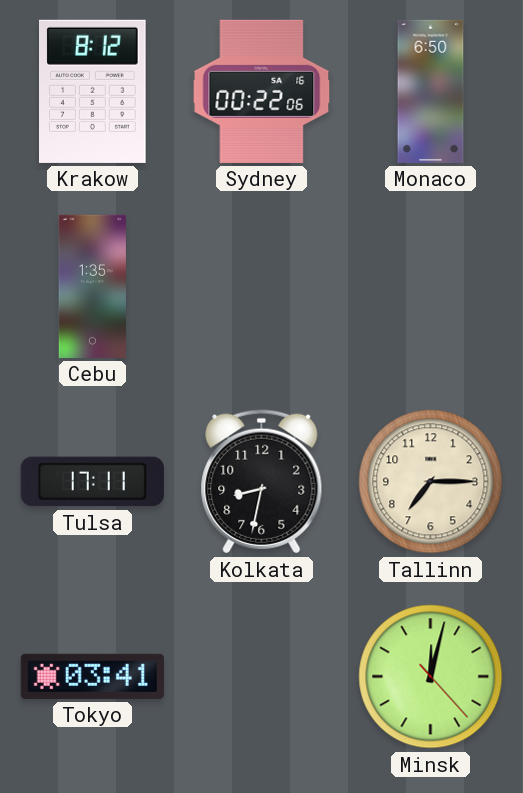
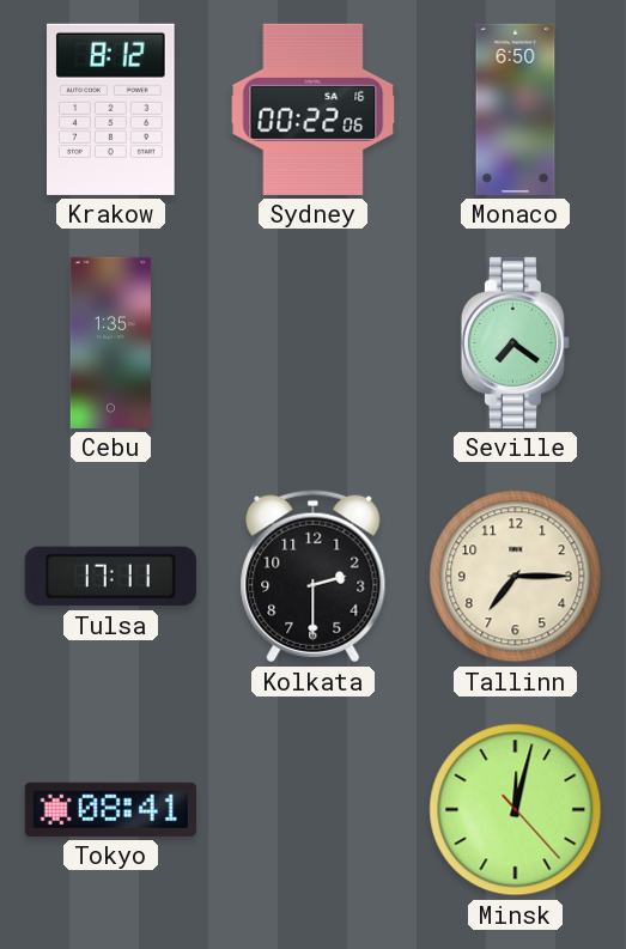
Seville: none -> 7:21
Kolkata: 8:32 -> 2:30
Tokyo: 03:41 -> 08:41
